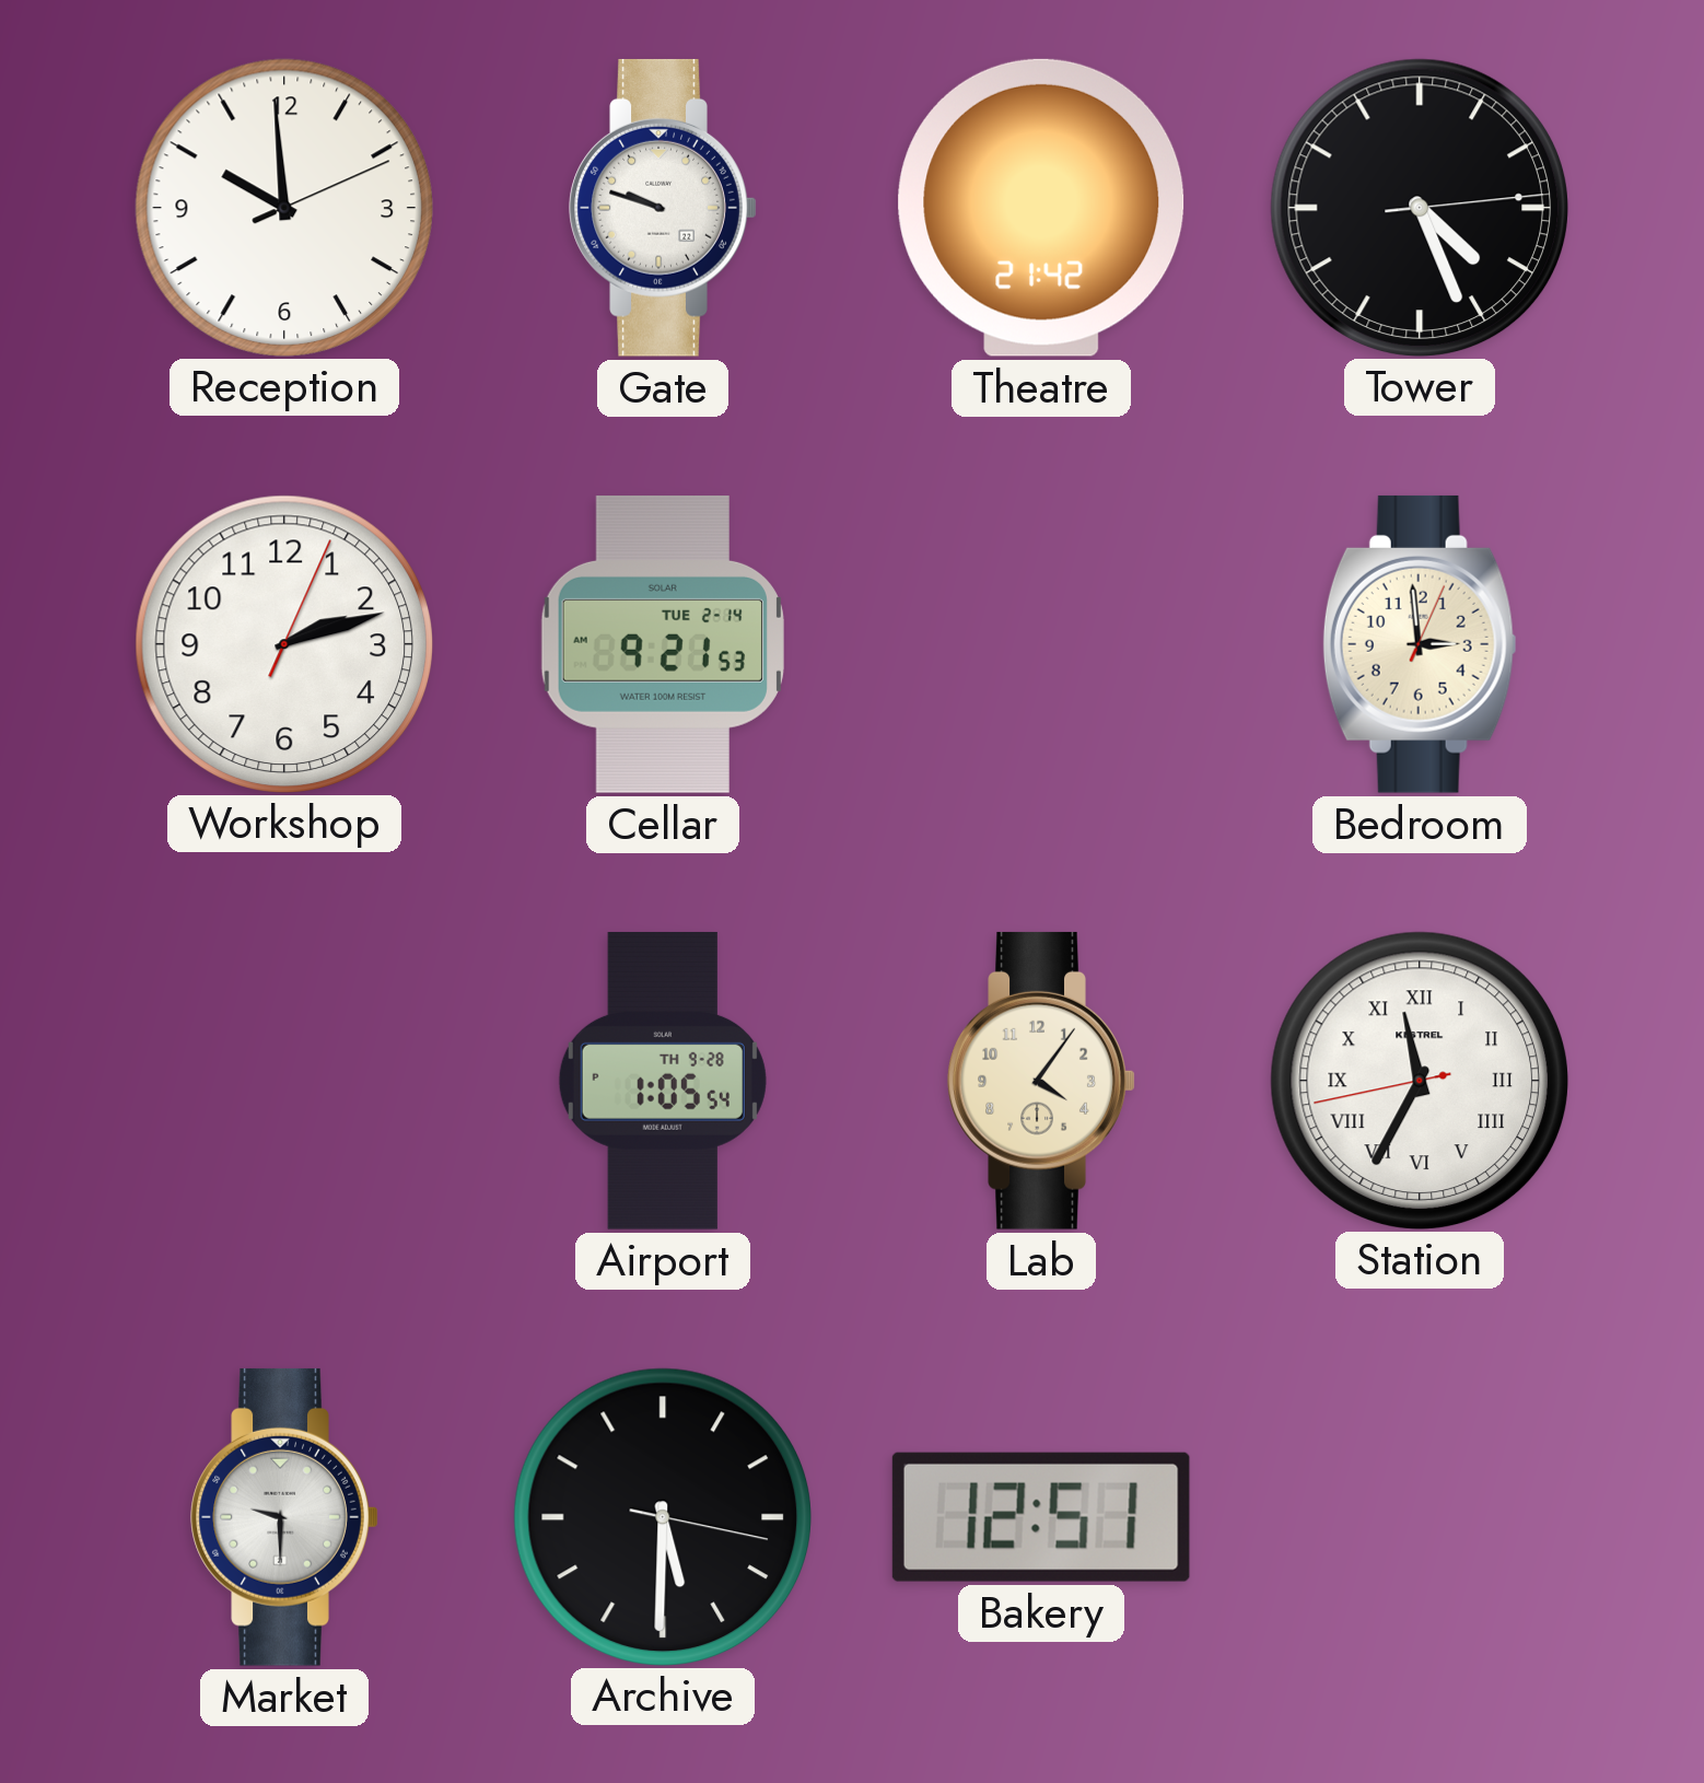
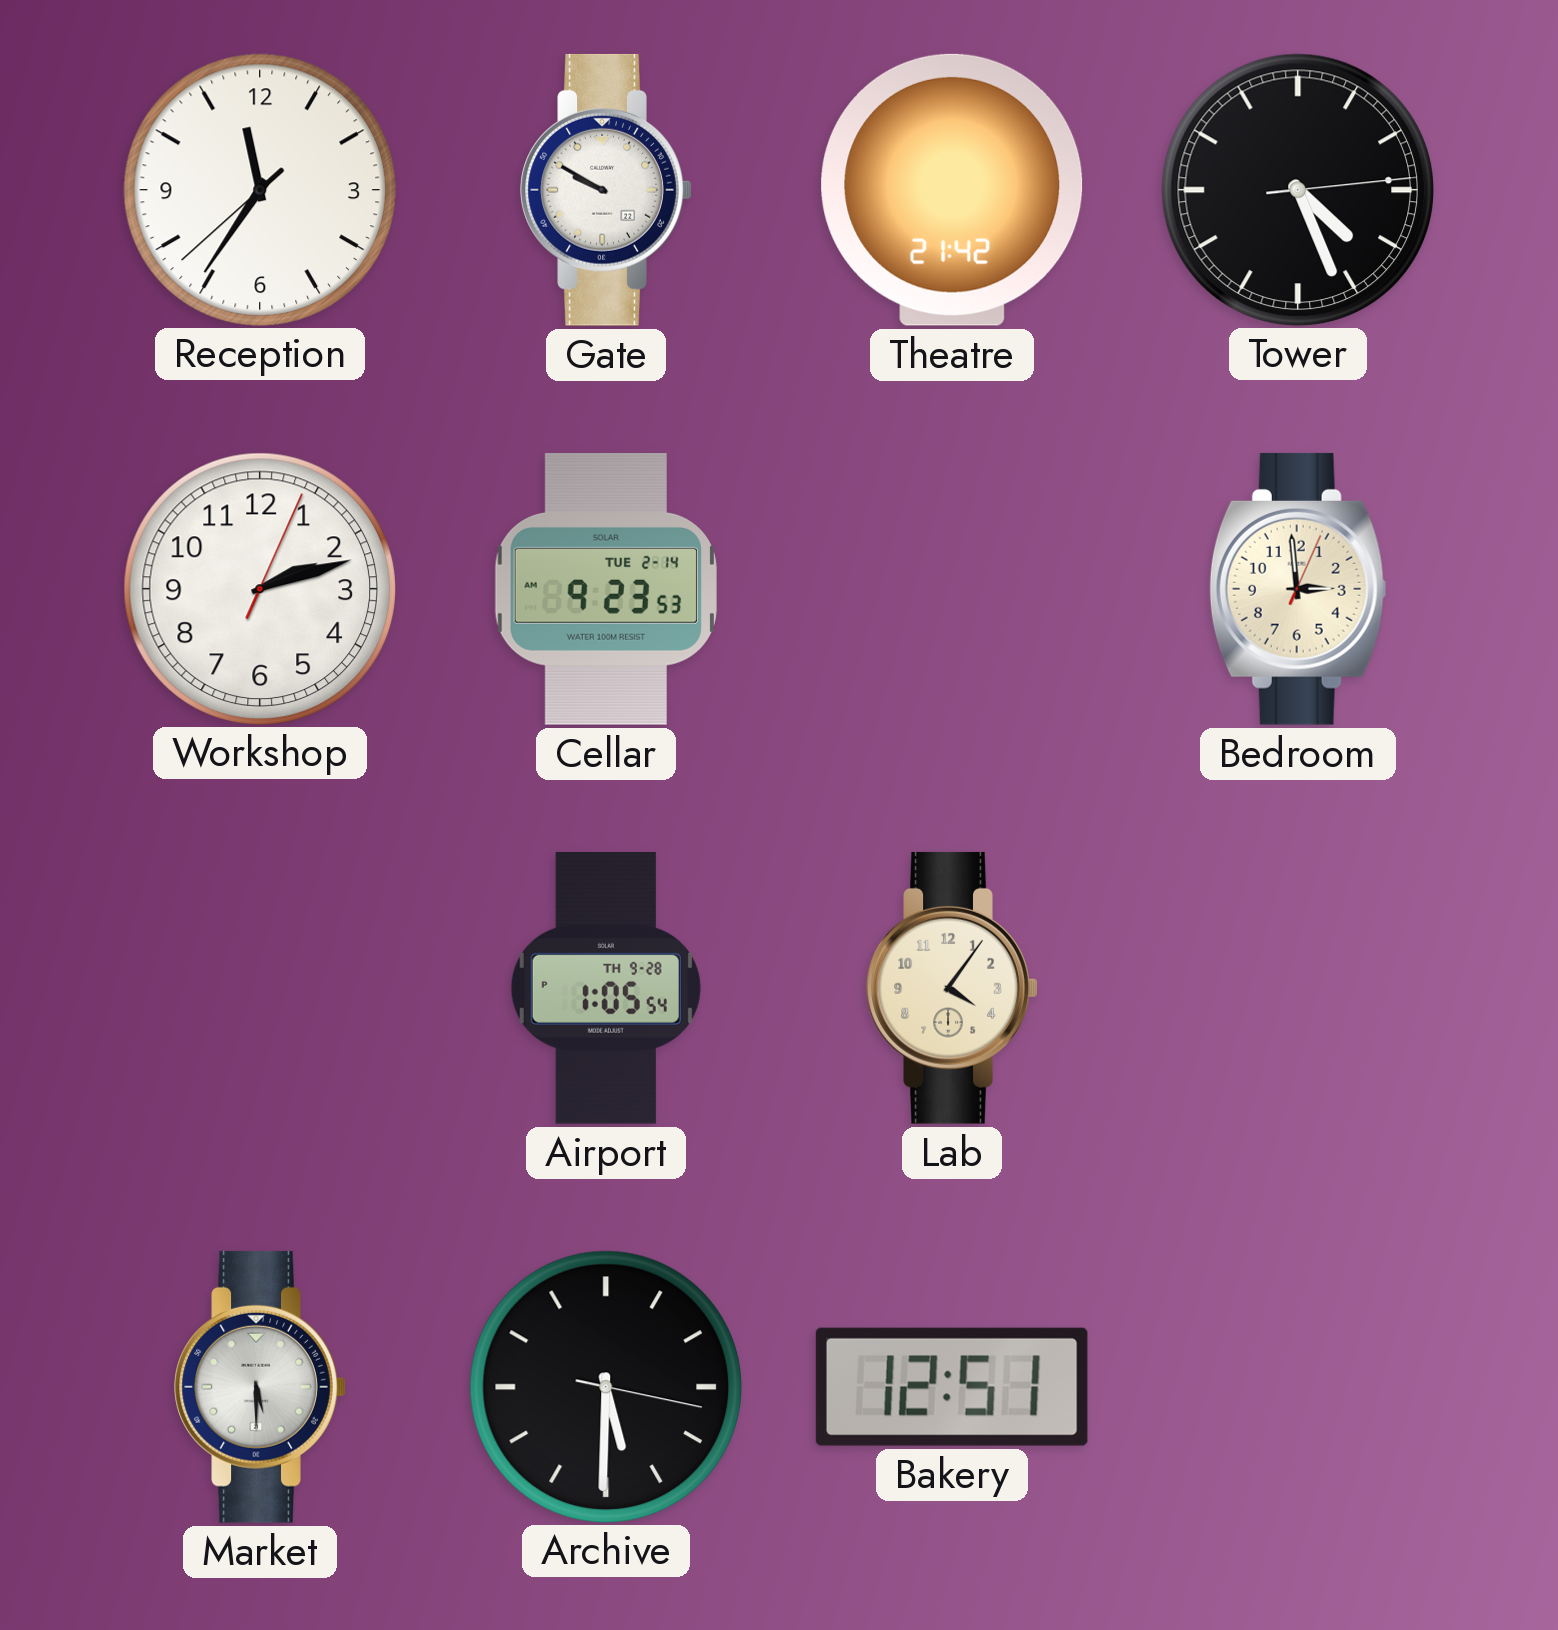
Reception: 9:59 -> 11:35
Gate: 9:48 -> 9:50
Cellar: 9:21 -> 9:23
Station: 11:34 -> none
Market: 9:30 -> 5:30
